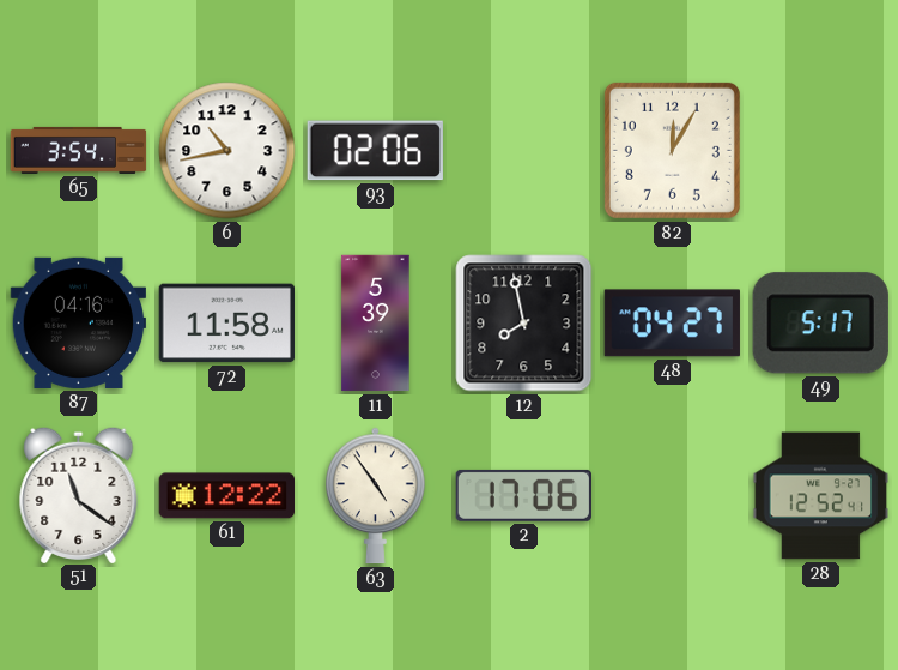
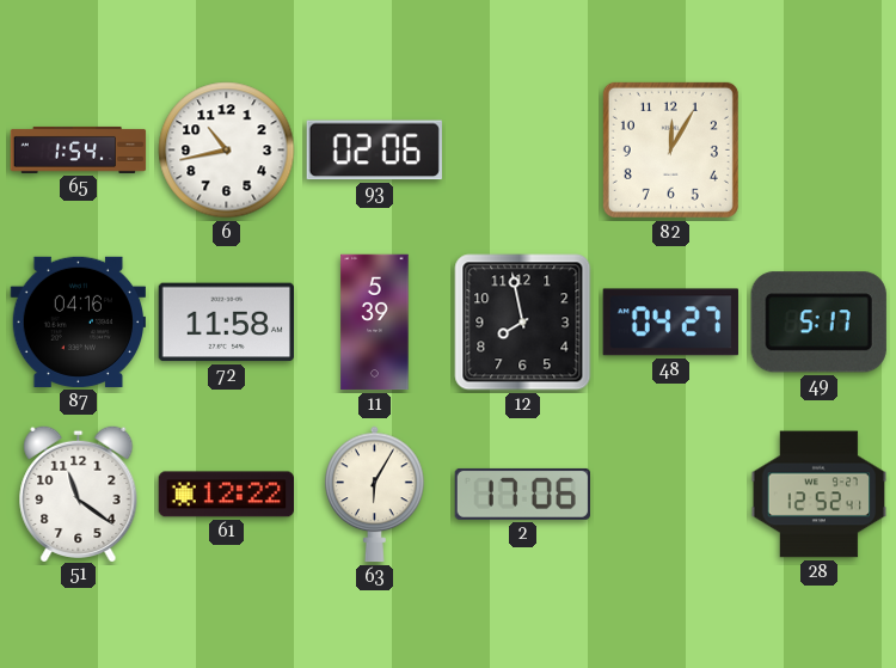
65: 3:54 -> 1:54
63: 4:54 -> 6:05
